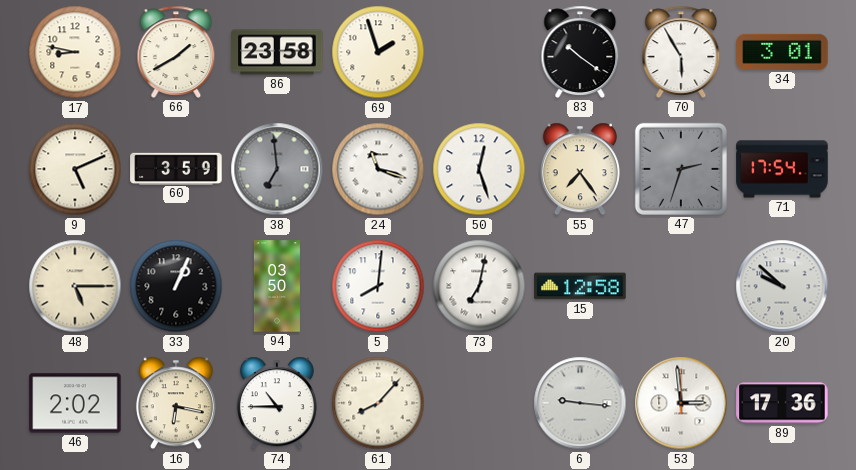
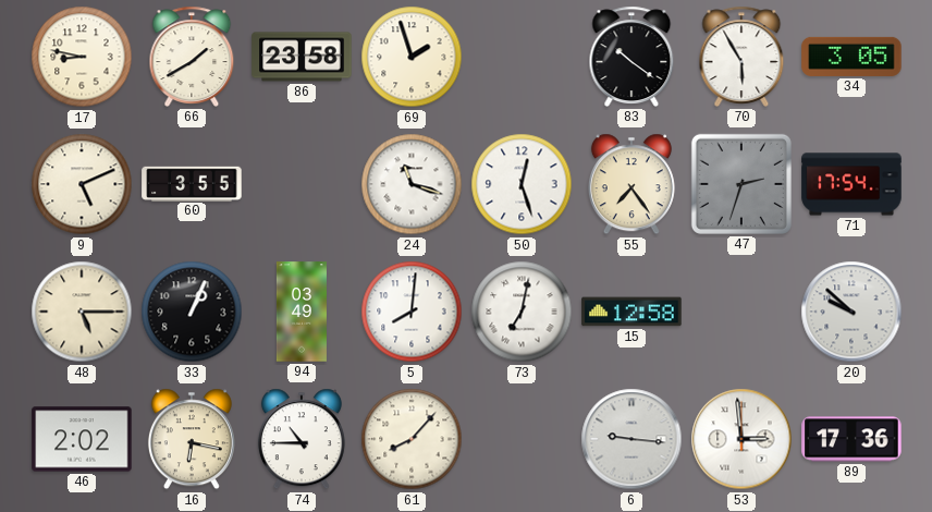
34: 3:01 -> 3:05
60: 3:59 -> 3:55
38: 6:59 -> none
94: 03:50 -> 03:49
